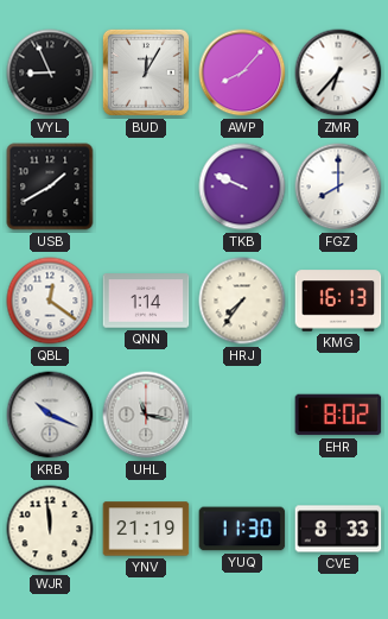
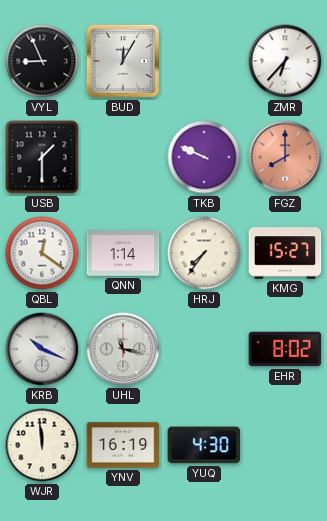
AWP: 8:07 -> none
USB: 1:40 -> 1:30
FGZ dial: white -> salmon
KMG: 16:13 -> 15:27
YNV: 21:19 -> 16:19
YUQ: 11:30 -> 4:30
CVE: 8:33 -> none
